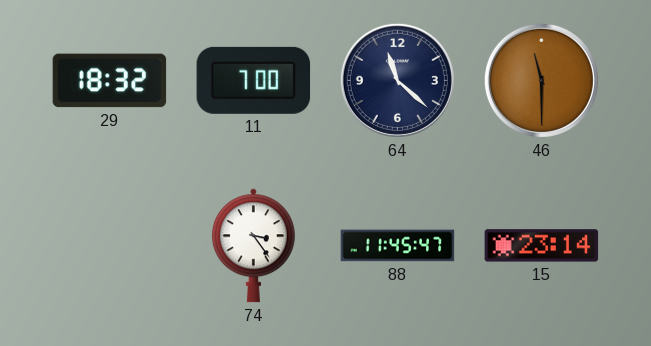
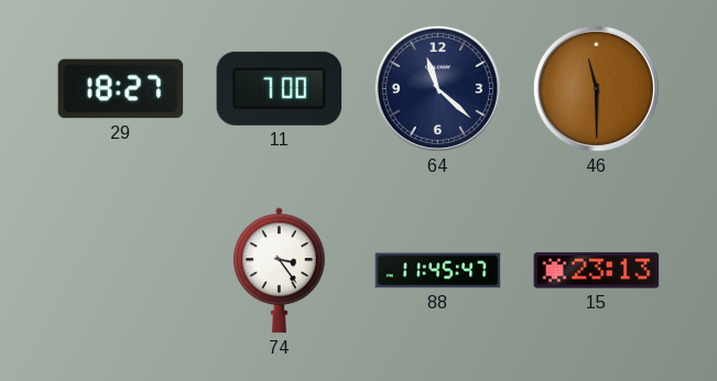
29: 18:32 -> 18:27
15: 23:14 -> 23:13
